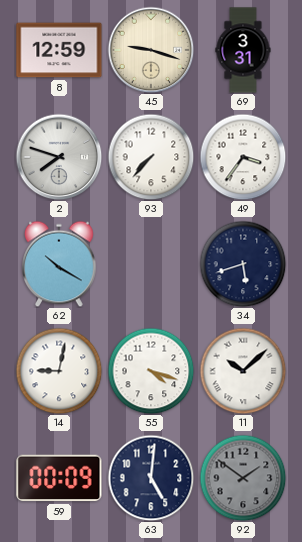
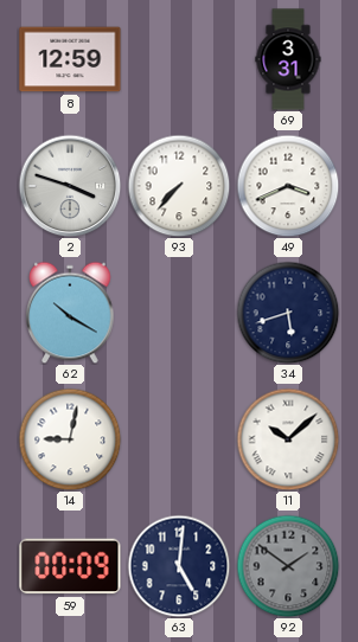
45: 9:18 -> none
2: 7:48 -> 3:48
49: 3:36 -> 3:41
55: 4:18 -> none
